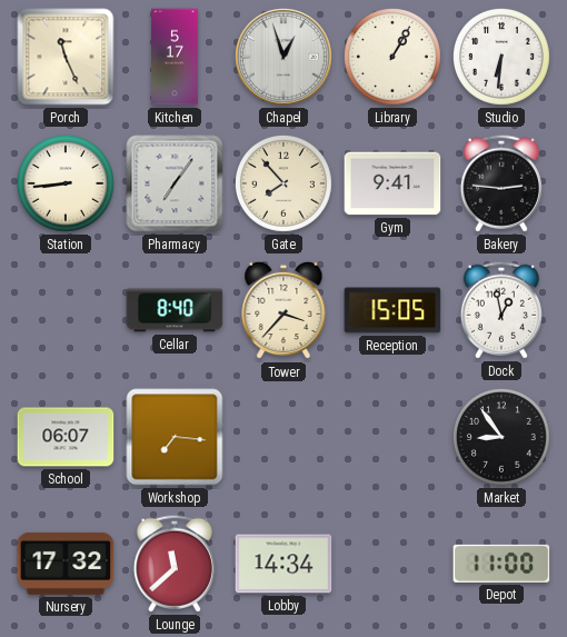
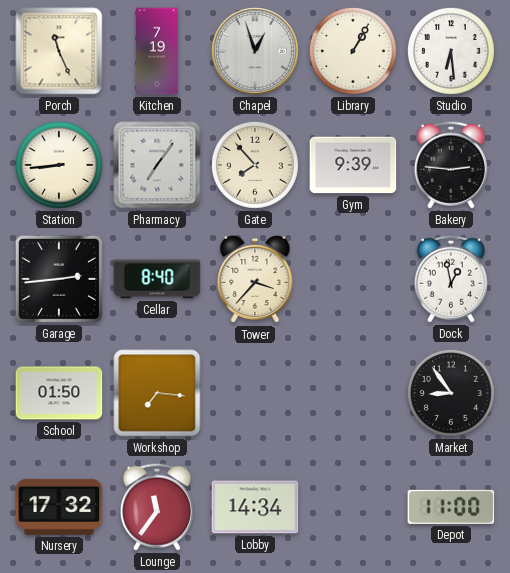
Kitchen: 5:17 -> 7:19
Studio: 6:31 -> 6:29
Gym: 9:41 -> 9:39
Garage: none -> 2:44
Reception: 15:05 -> none
School: 06:07 -> 01:50
Lounge: 11:38 -> 11:36
